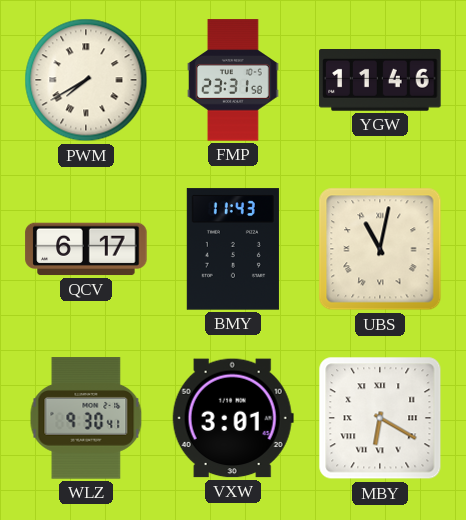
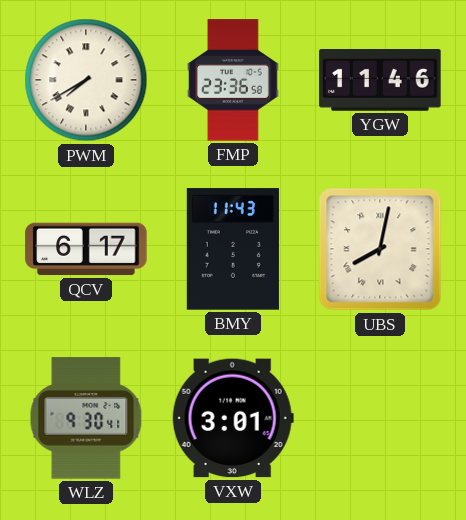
FMP: 23:31 -> 23:36
UBS: 11:02 -> 8:02
MBY: 6:20 -> none
